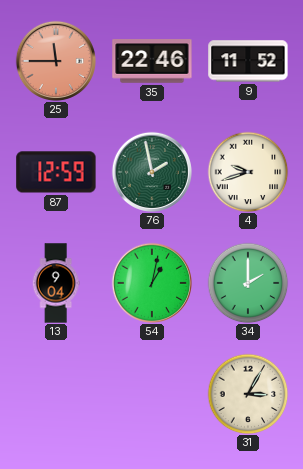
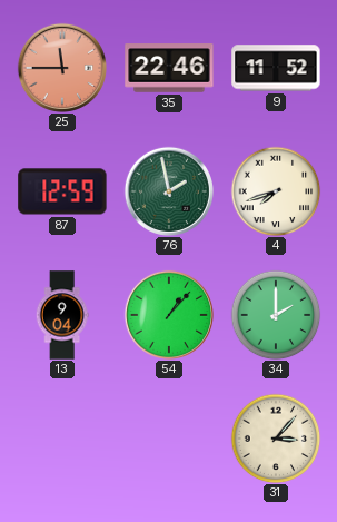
4: 9:42 -> 7:42
54: 1:02 -> 1:07
31: 3:05 -> 3:07
